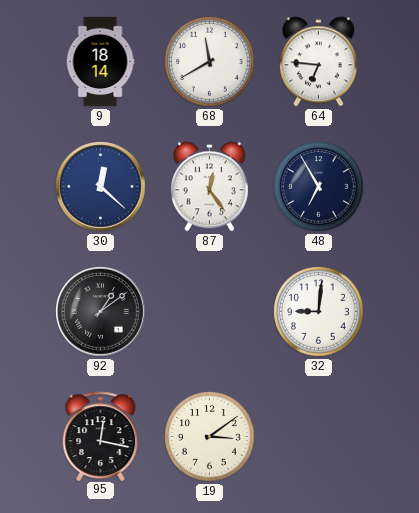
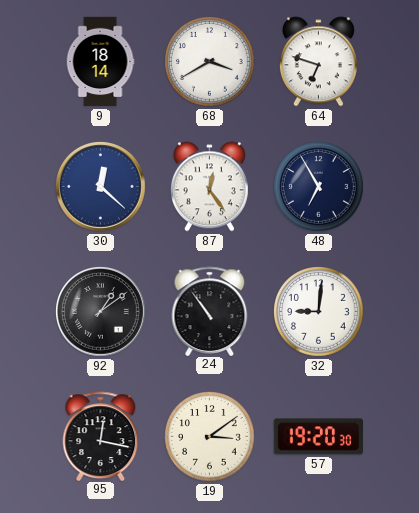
68: 11:40 -> 3:40
64: 6:46 -> 6:48
24: none -> 10:54
57: none -> 19:20
